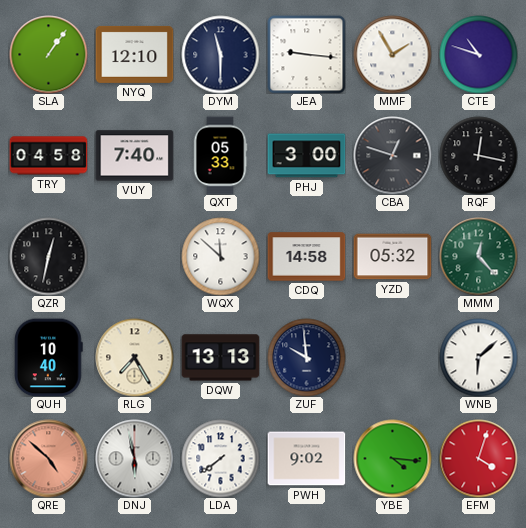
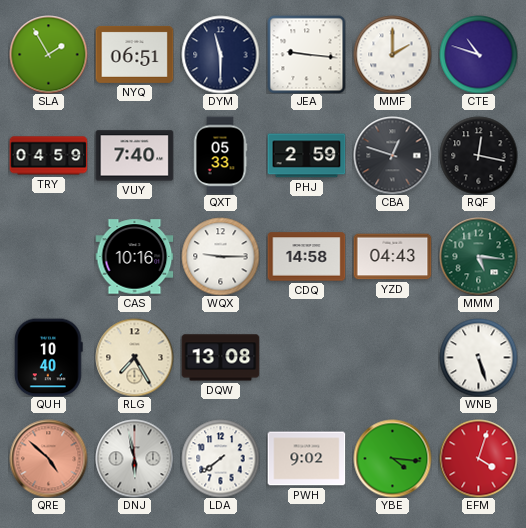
SLA: 1:06 -> 1:55
NYQ: 12:10 -> 06:51
MMF: 1:55 -> 2:00
TRY: 04:58 -> 04:59
PHJ: 3:00 -> 2:59
QZR: 12:32 -> none
CAS: none -> 10:16
WQX: 11:52 -> 9:15
YZD: 05:32 -> 04:43
MMM: 12:23 -> 5:16
DQW: 13:13 -> 13:08
ZUF: 9:59 -> none
WNB: 6:08 -> 5:27
